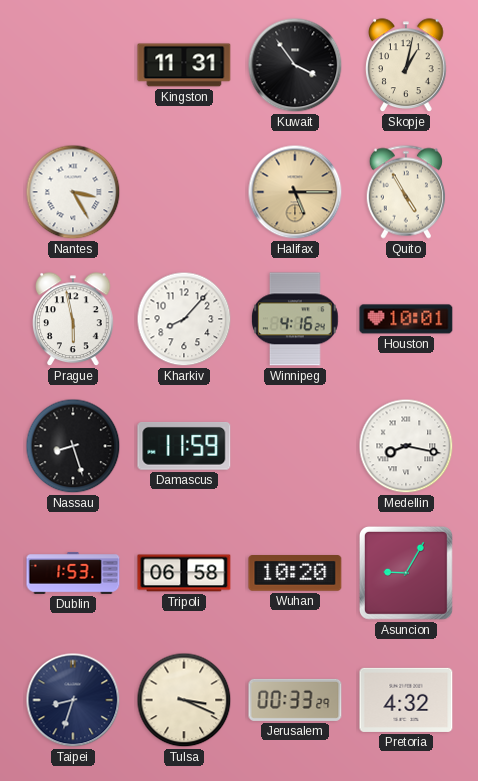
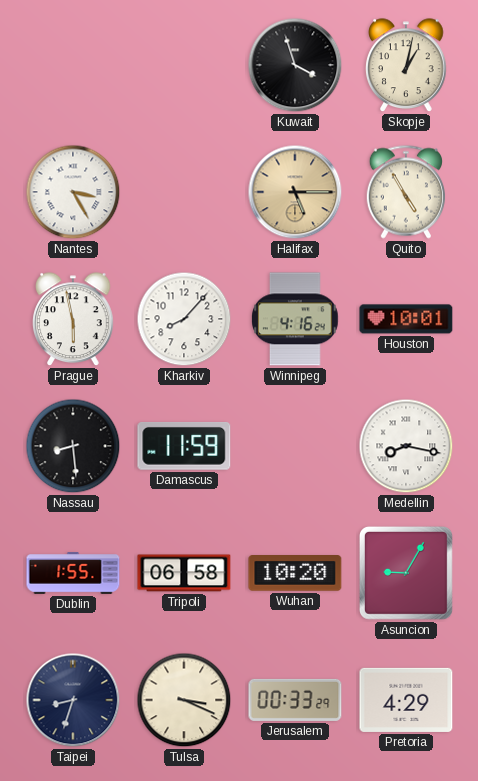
Kingston: 11:31 -> none
Kuwait: 3:54 -> 3:57
Nassau: 8:27 -> 8:29
Dublin: 1:53 -> 1:55
Pretoria: 4:32 -> 4:29
